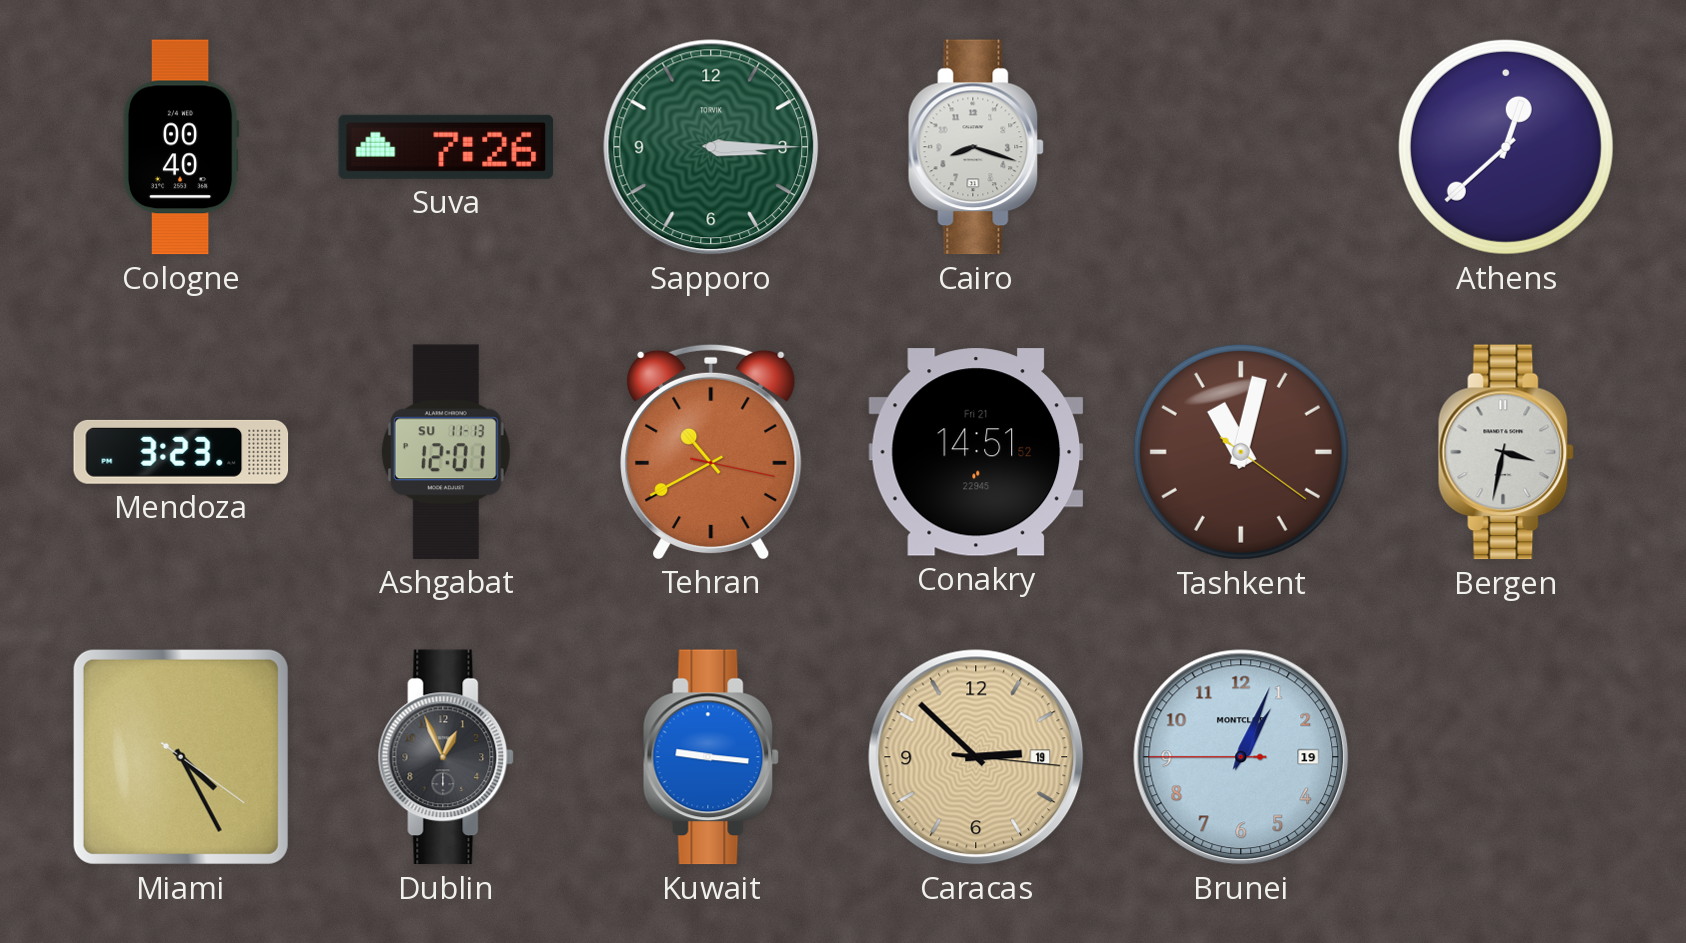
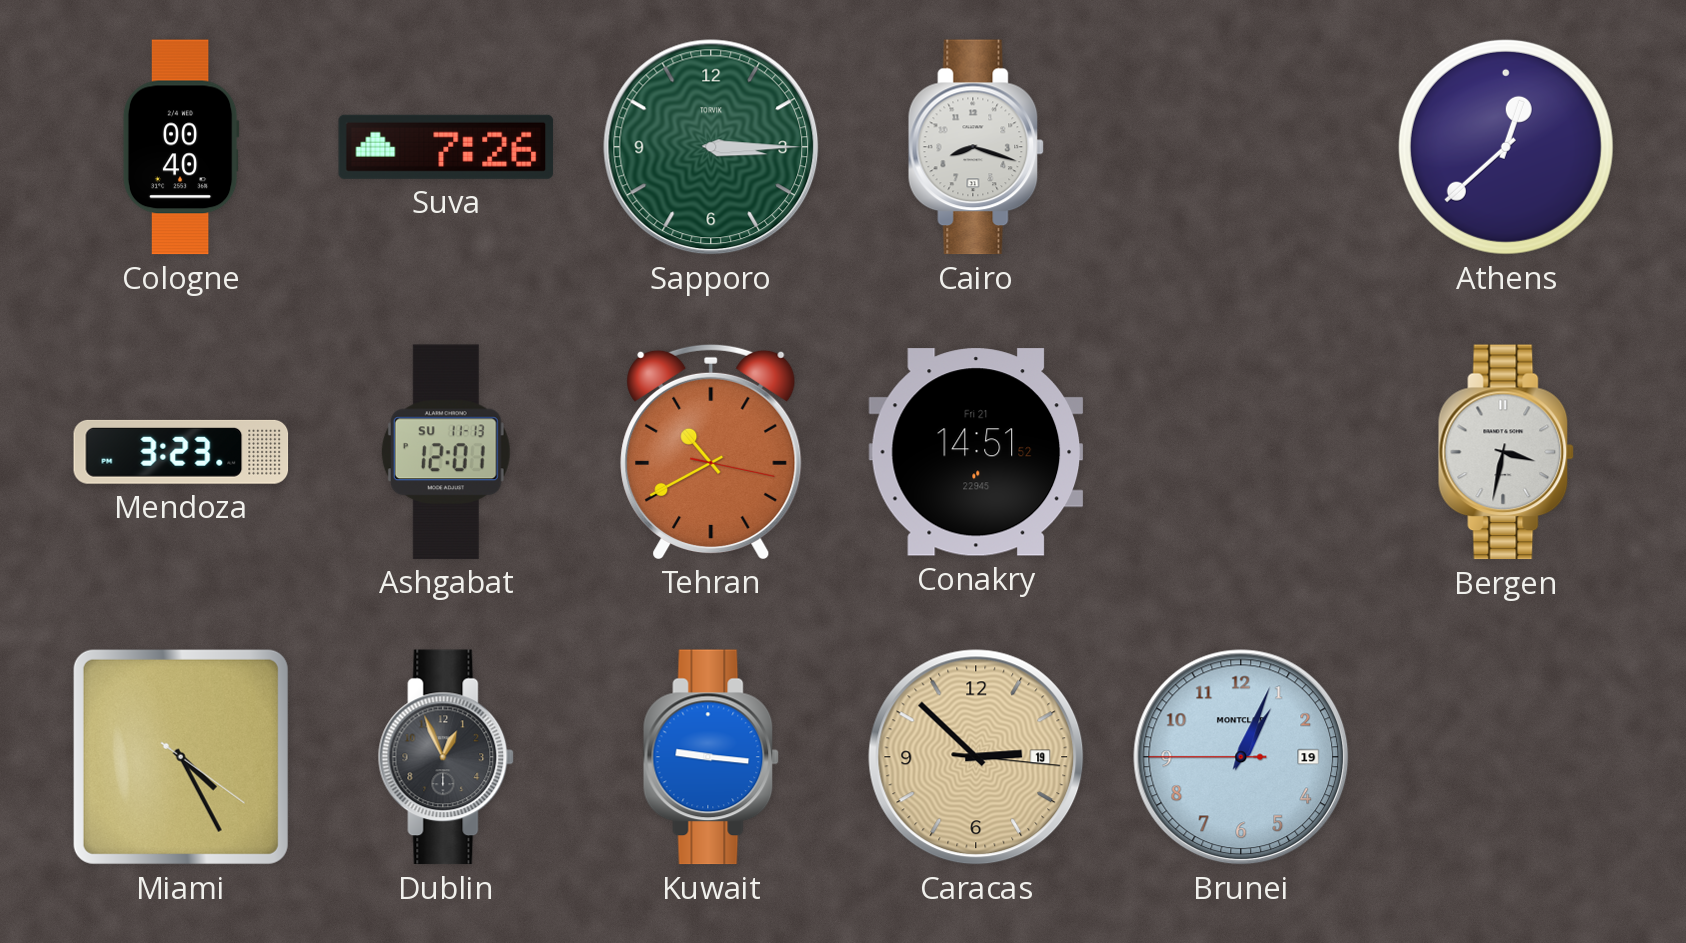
Tashkent: 11:02 -> none
